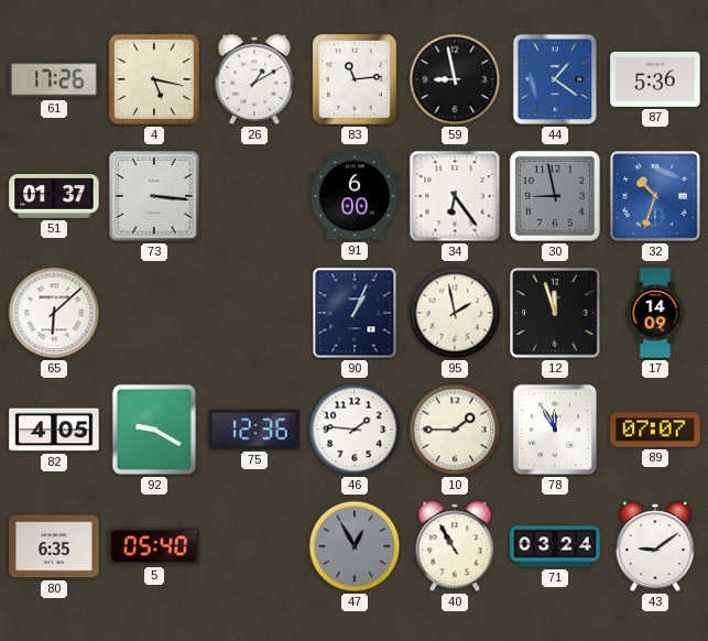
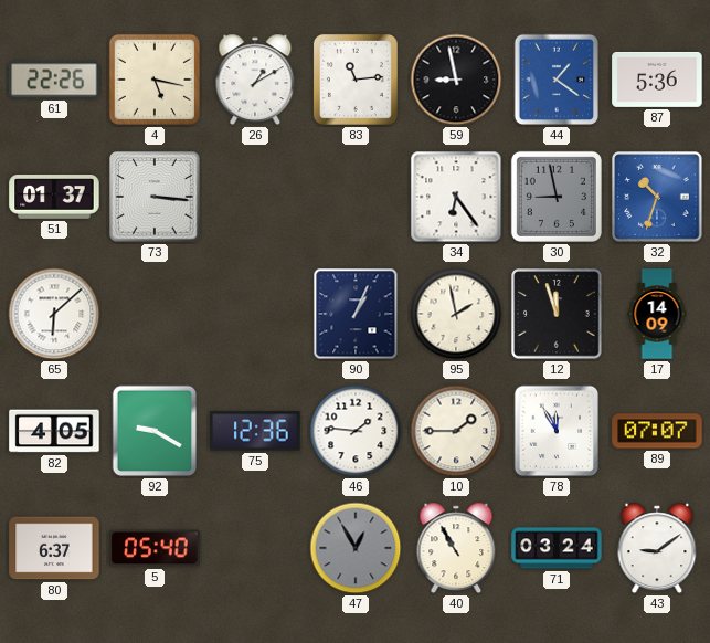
61: 17:26 -> 22:26
91: 6:00 -> none
80: 6:35 -> 6:37
